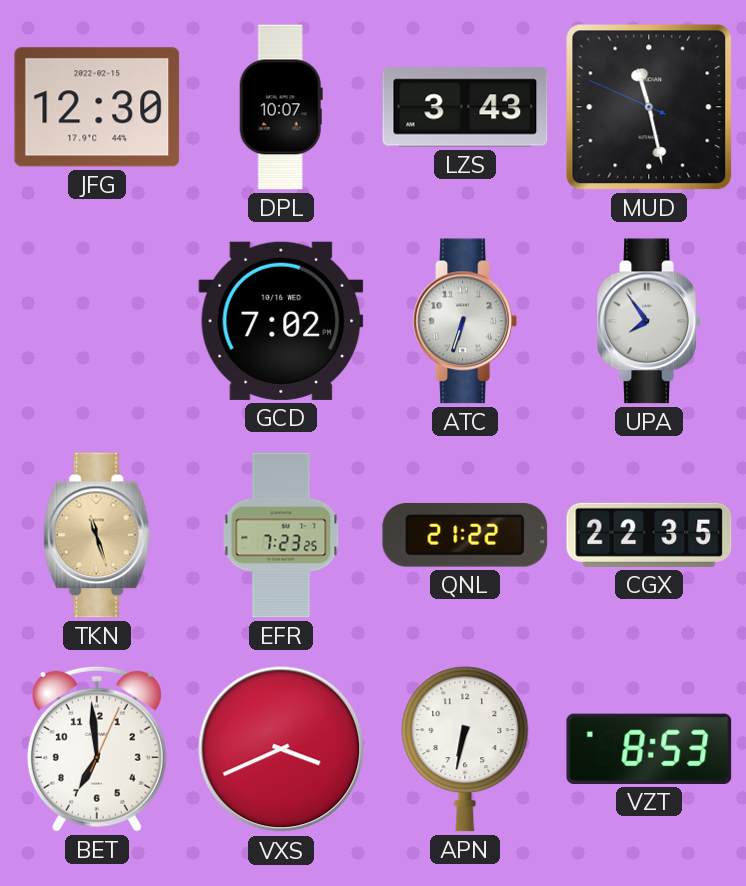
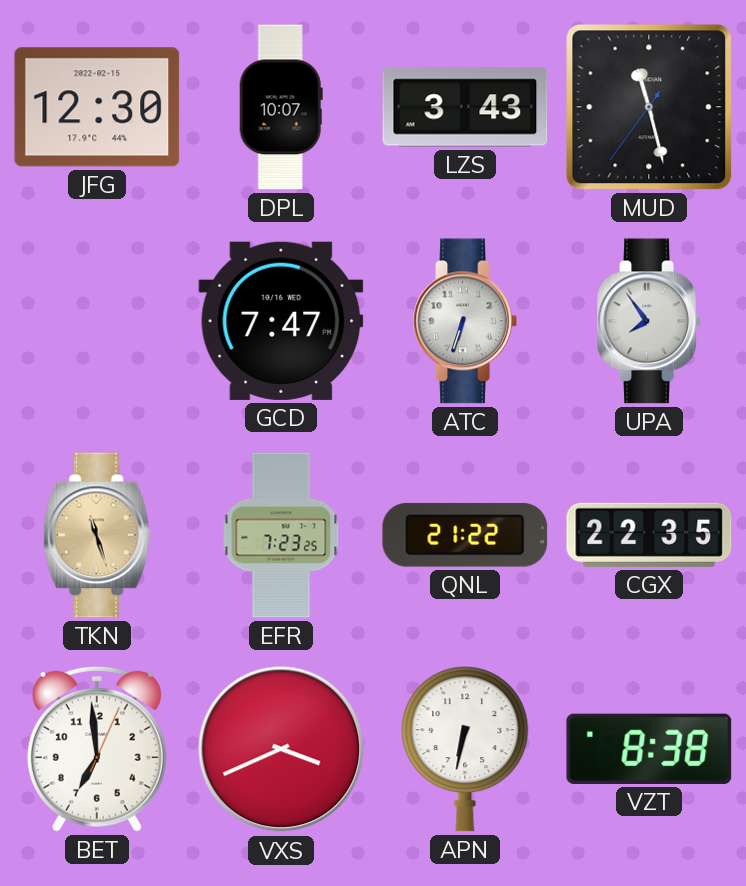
MUD: 11:27:49 -> 11:27:36
GCD: 7:02 -> 7:47
VZT: 8:53 -> 8:38
